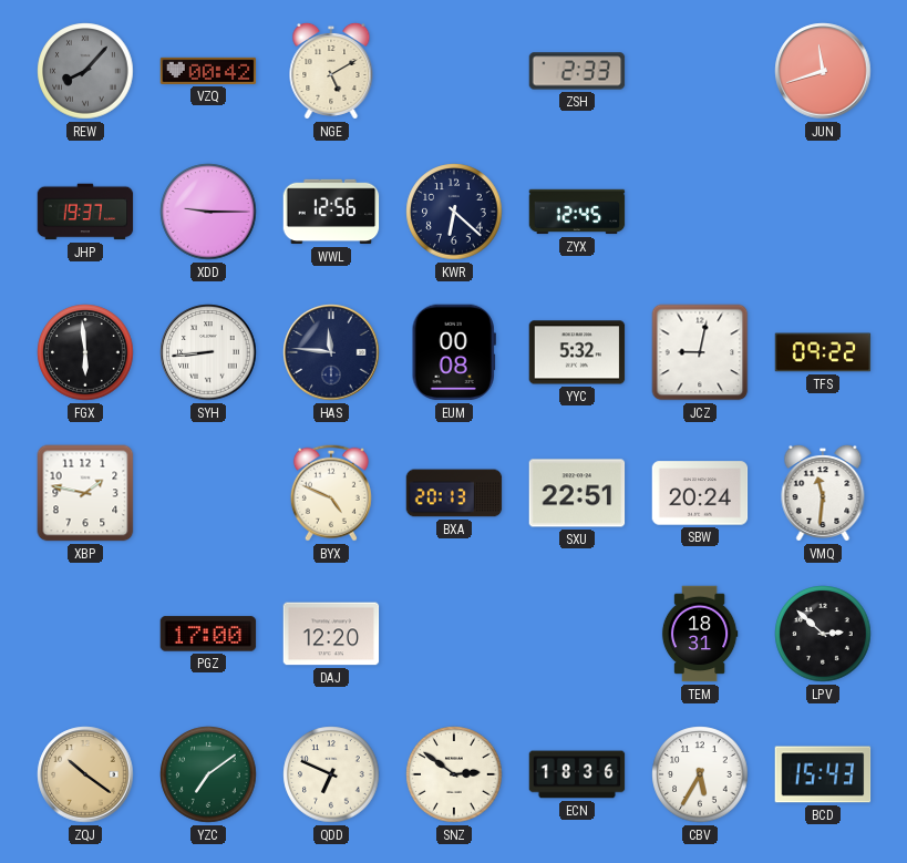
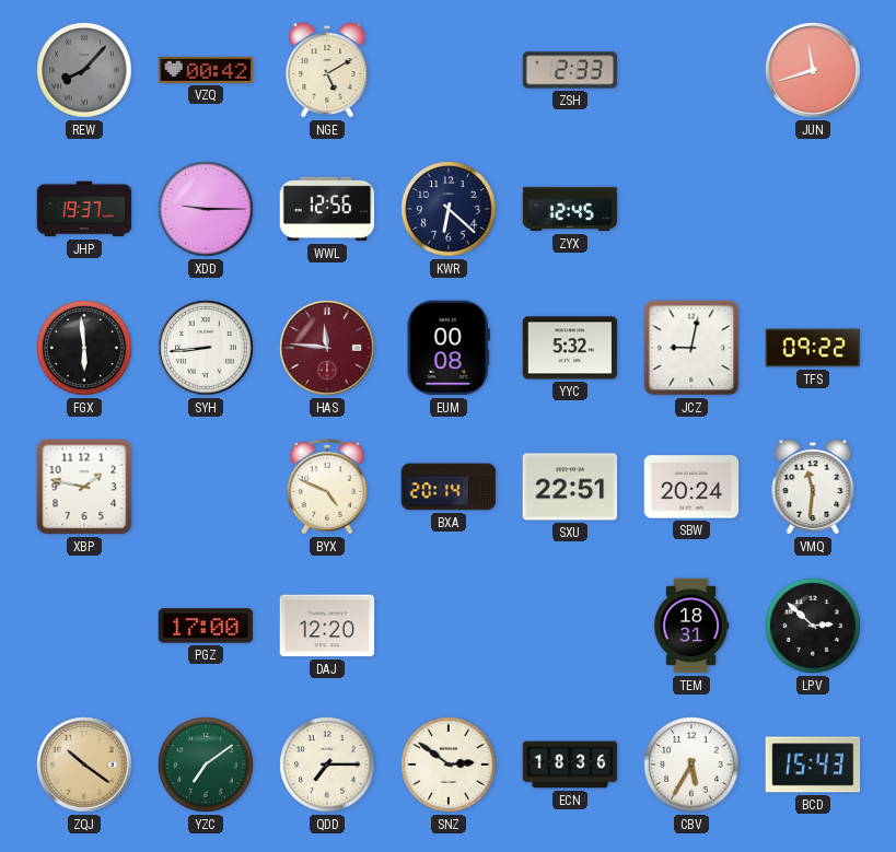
HAS dial: navy -> burgundy
BXA: 20:13 -> 20:14
QDD: 6:49 -> 7:15
